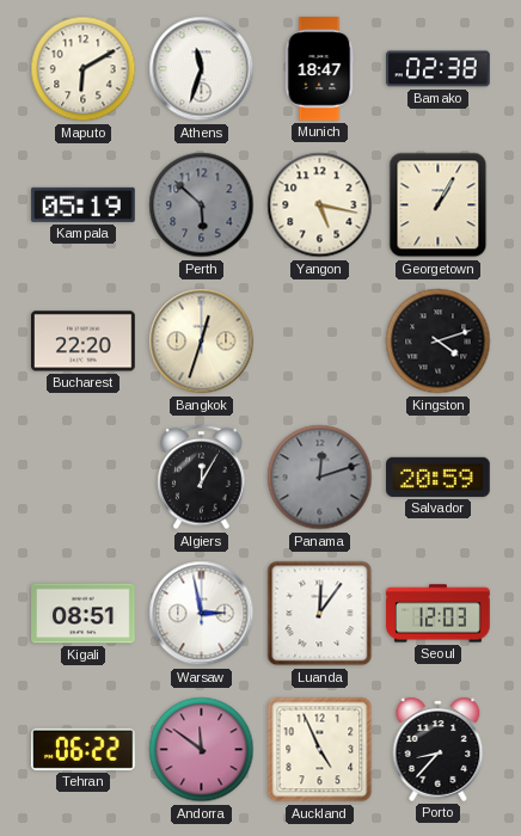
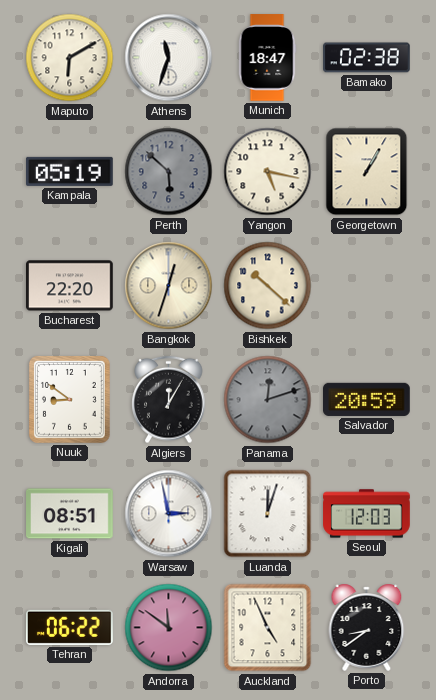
Bishkek: none -> 10:22
Kingston: 4:12 -> none
Nuuk: none -> 8:51
Luanda: 12:06 -> 12:03
Porto: 8:37 -> 8:39
